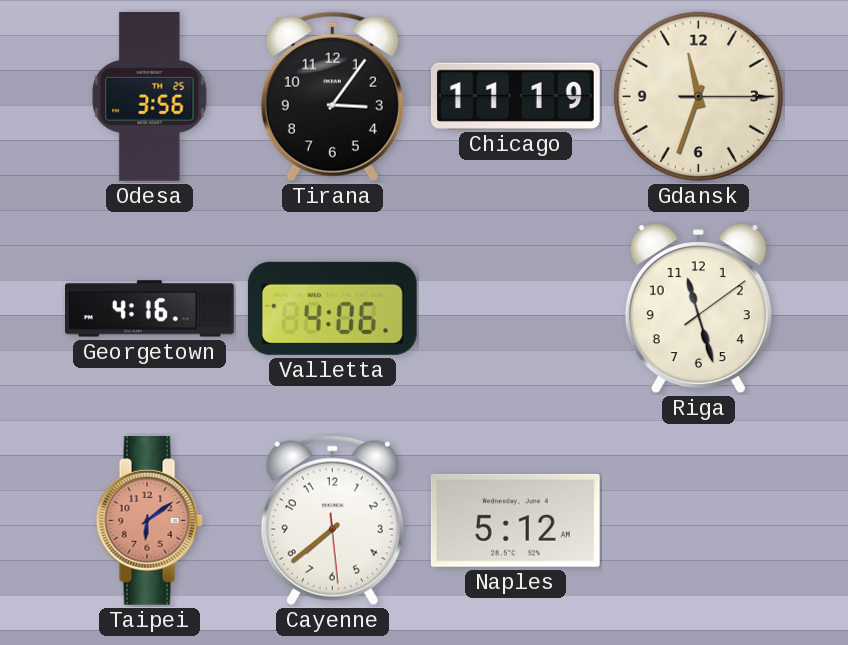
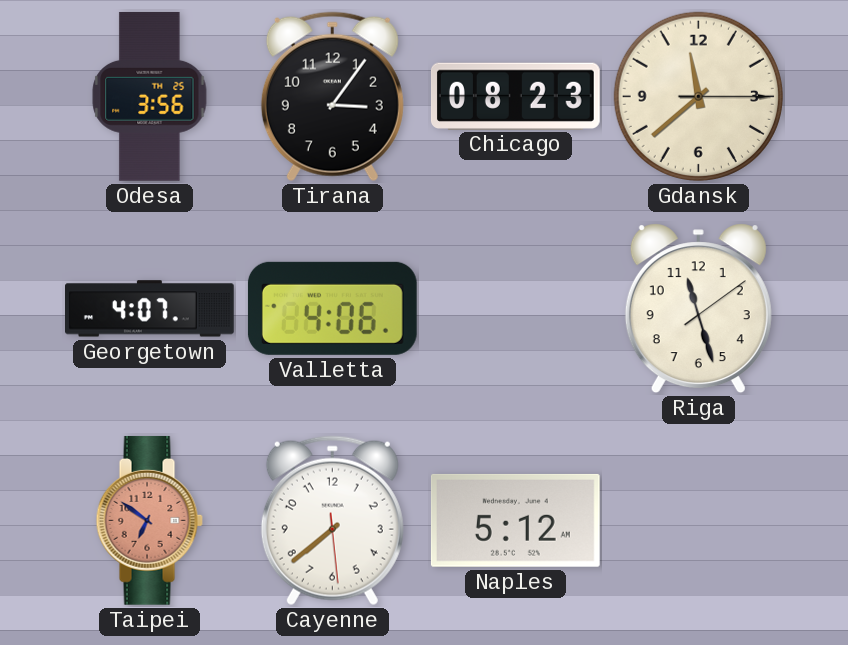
Chicago: 11:19 -> 08:23
Gdansk: 11:33 -> 11:38
Georgetown: 4:16 -> 4:07
Taipei: 6:09 -> 6:51
